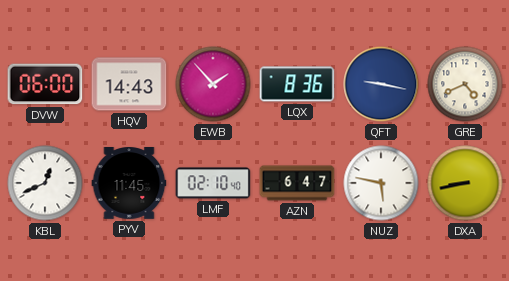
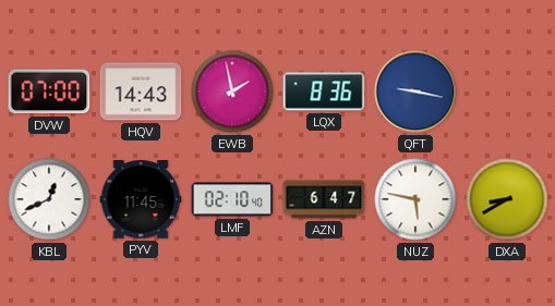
DVW: 06:00 -> 07:00
EWB: 1:53 -> 1:58
GRE: 4:41 -> none
DXA: 8:43 -> 8:40
